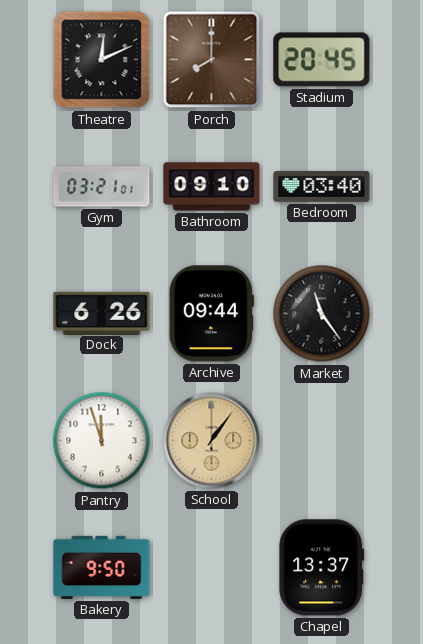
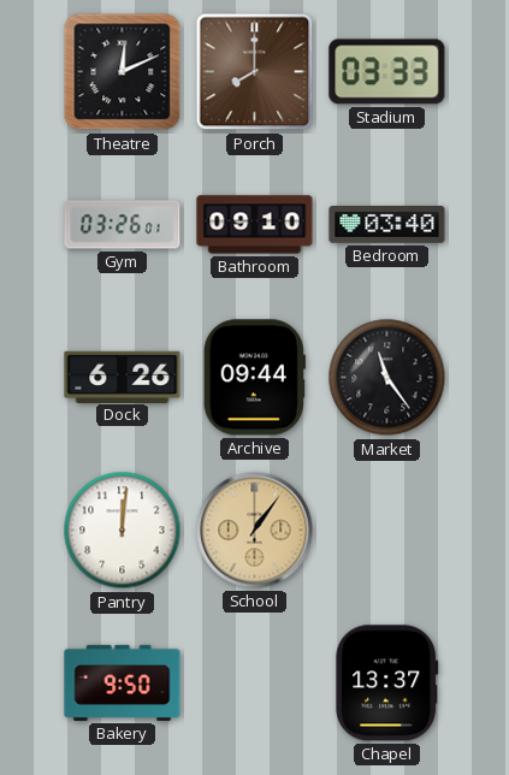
Stadium: 20:45 -> 03:33
Gym: 03:21 -> 03:26
Pantry: 11:57 -> 12:01
